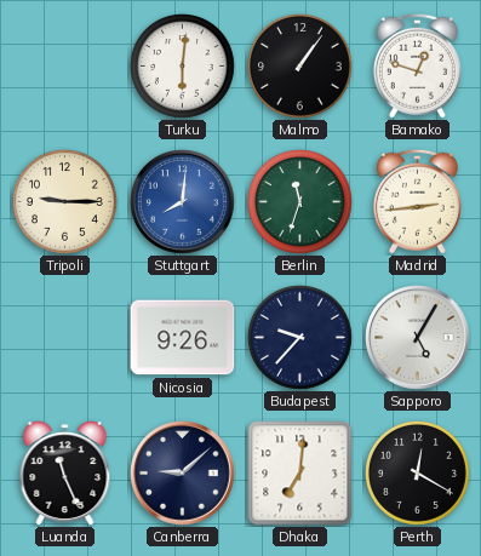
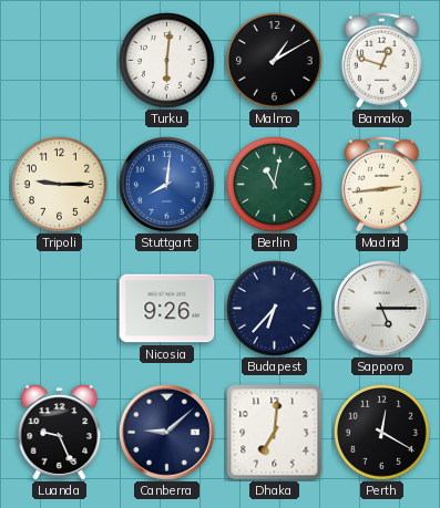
Malmo: 1:06 -> 1:10
Berlin: 11:33 -> 11:02
Budapest: 9:37 -> 6:37
Sapporo: 5:05 -> 5:15
Luanda: 11:26 -> 9:26
